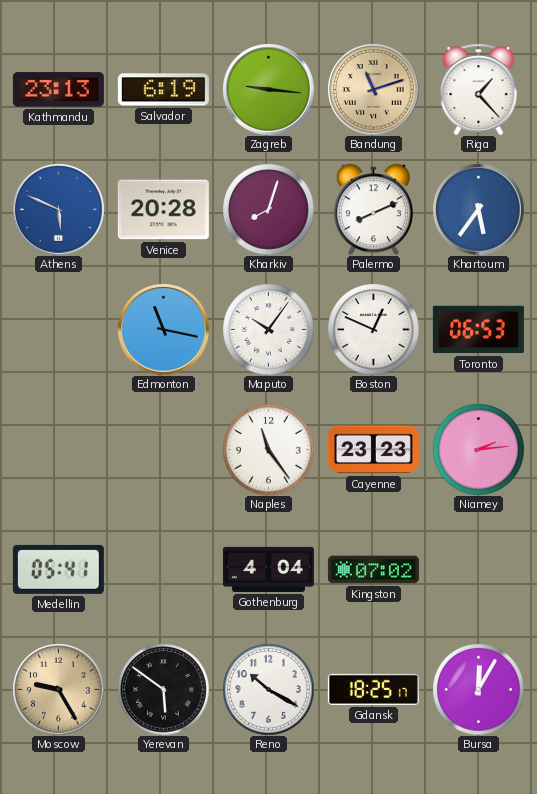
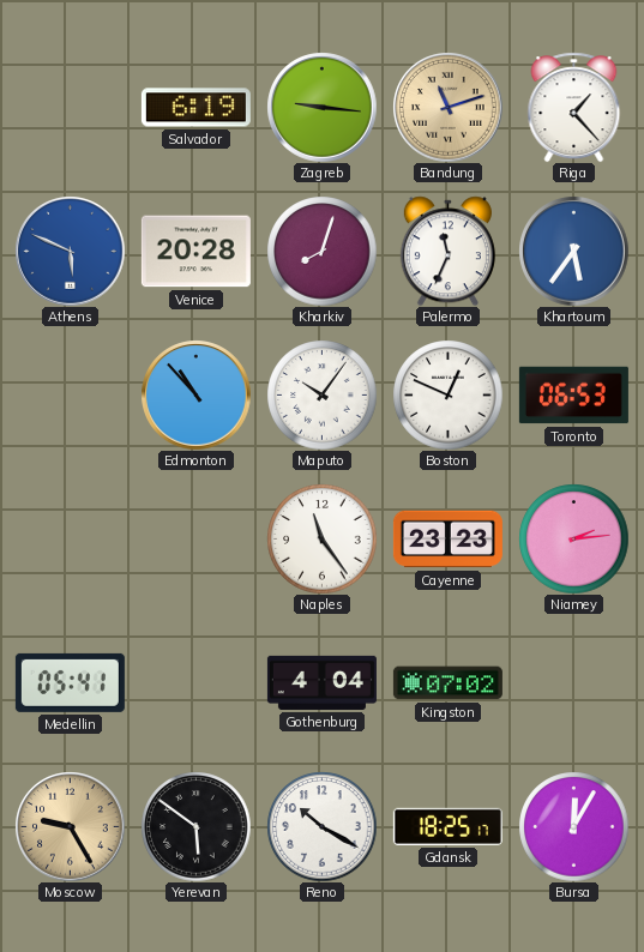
Kathmandu: 23:13 -> none
Palermo: 8:11 -> 11:34
Edmonton: 11:17 -> 10:53
